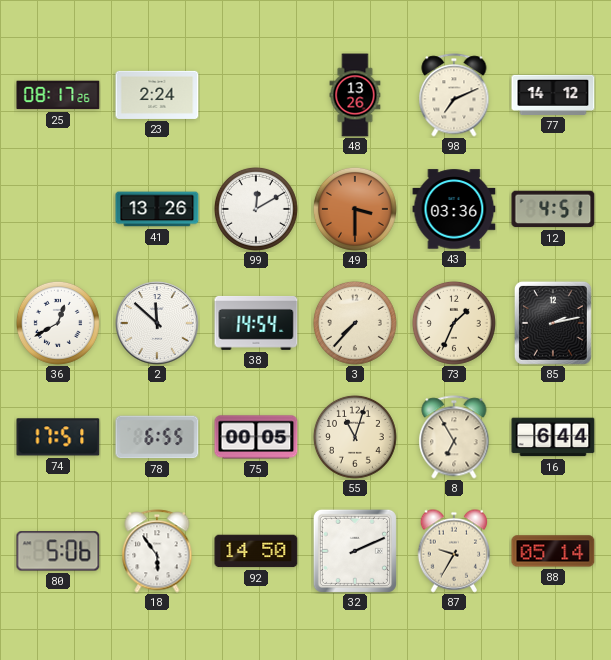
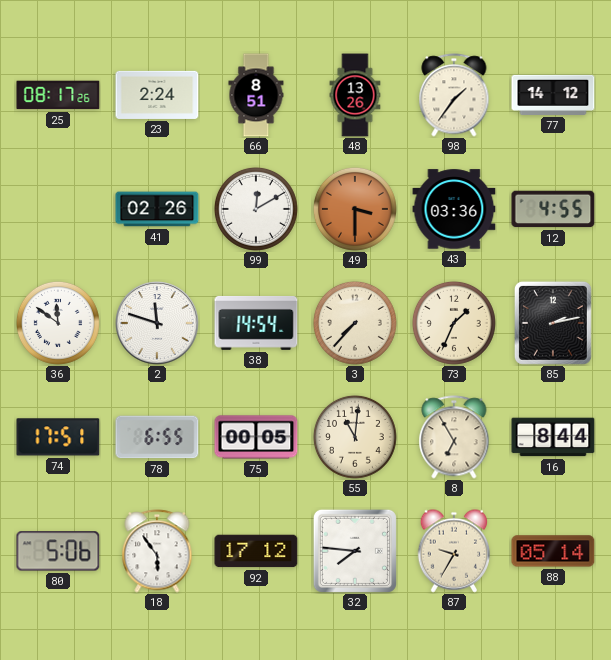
66: none -> 8:51
98: 7:11 -> 1:36
41: 13:26 -> 02:26
12: 4:51 -> 4:55
36: 12:40 -> 11:51
2: 11:52 -> 11:48
55: 11:03 -> 11:01
16: 6:44 -> 8:44
92: 14:50 -> 17:12
32: 2:11 -> 7:46
